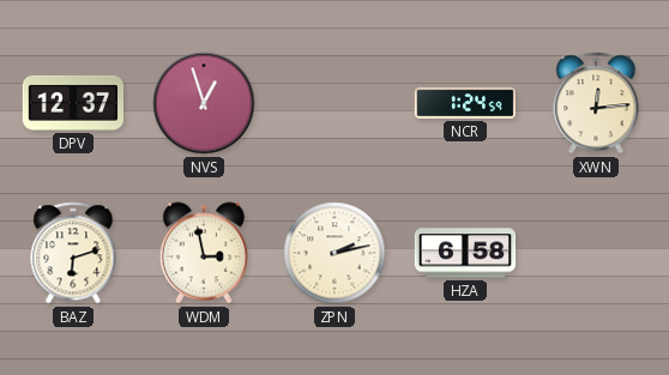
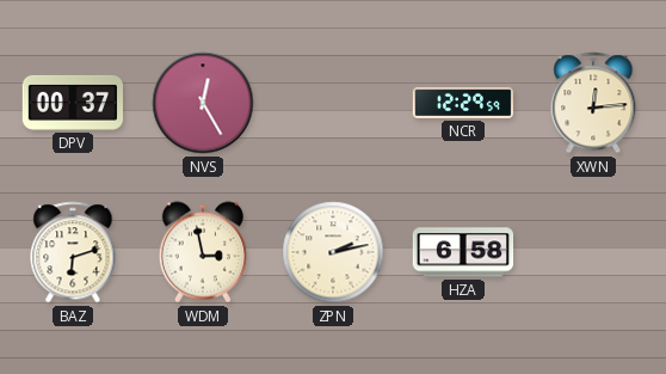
DPV: 12:37 -> 00:37
NVS: 12:57 -> 12:25
NCR: 1:24 -> 12:29
